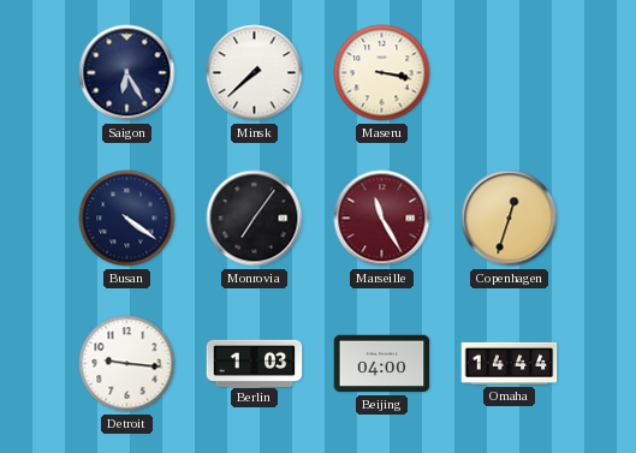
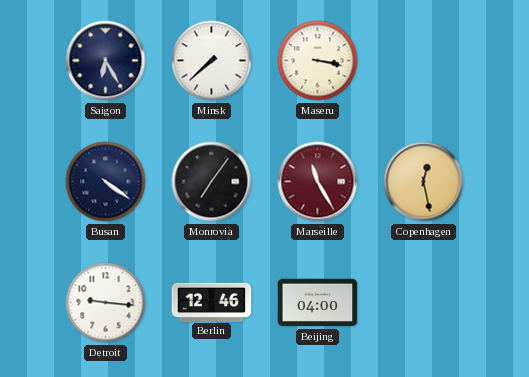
Copenhagen: 12:33 -> 12:28
Berlin: 1:03 -> 12:46
Omaha: 14:44 -> none
